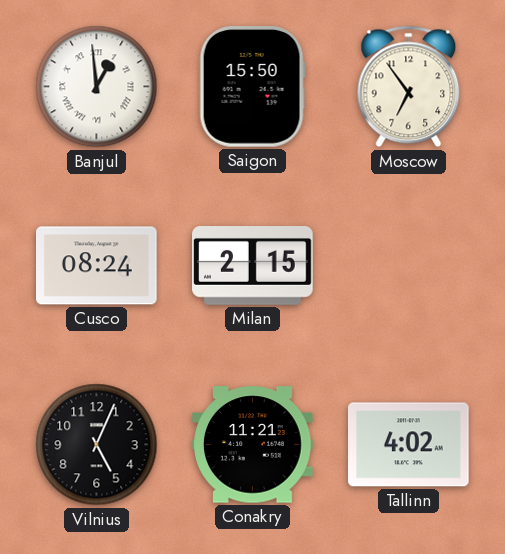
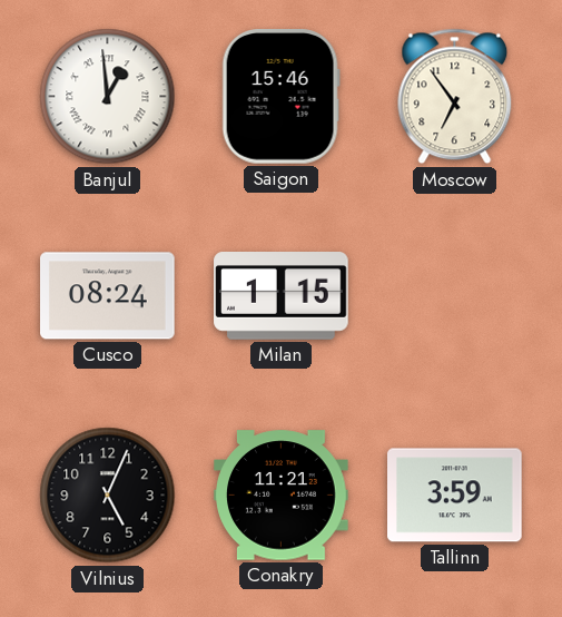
Saigon: 15:50 -> 15:46
Milan: 2:15 -> 1:15
Tallinn: 4:02 -> 3:59
